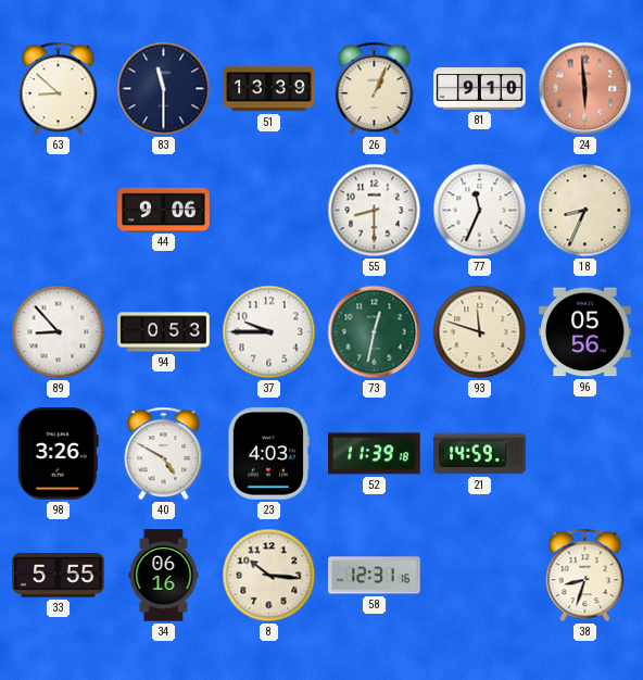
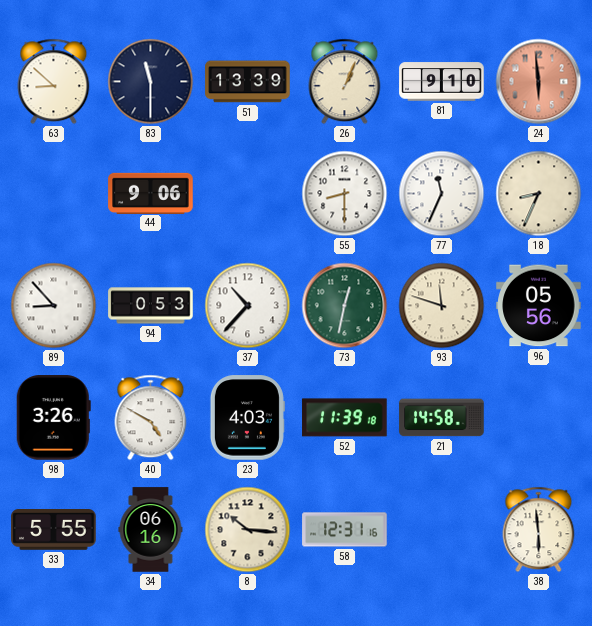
37: 9:45 -> 10:37
21: 14:59 -> 14:58
38: 8:33 -> 5:59
